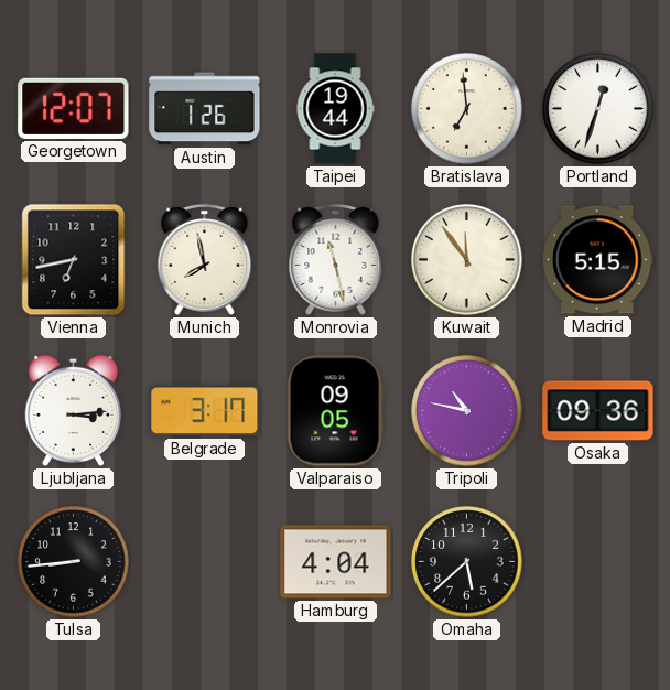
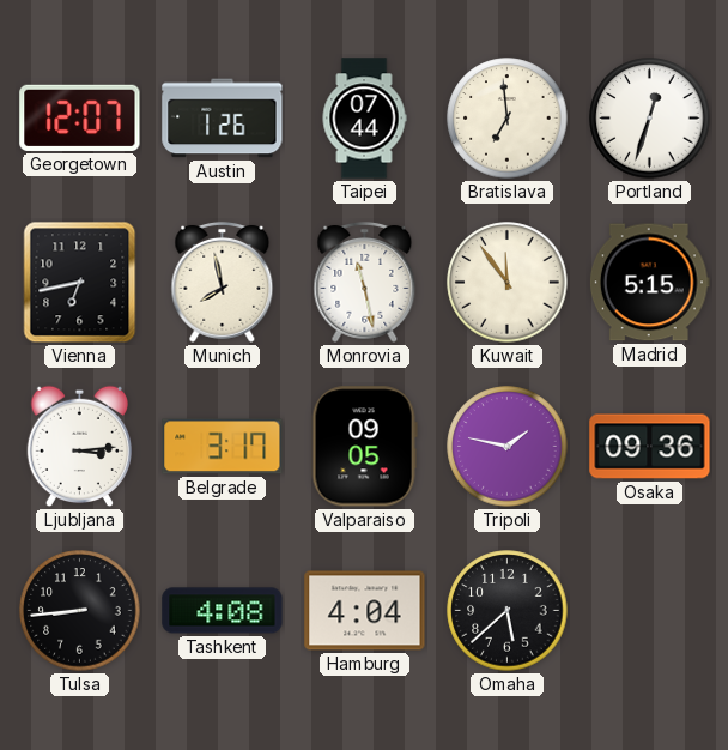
Taipei: 19:44 -> 07:44
Tripoli: 10:47 -> 1:47
Tashkent: none -> 4:08
